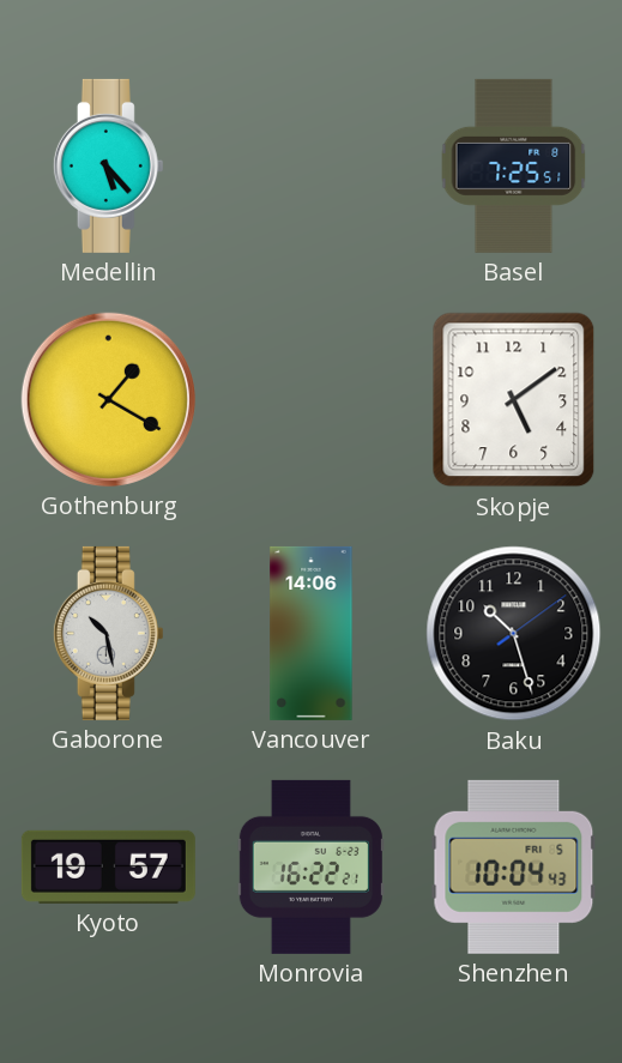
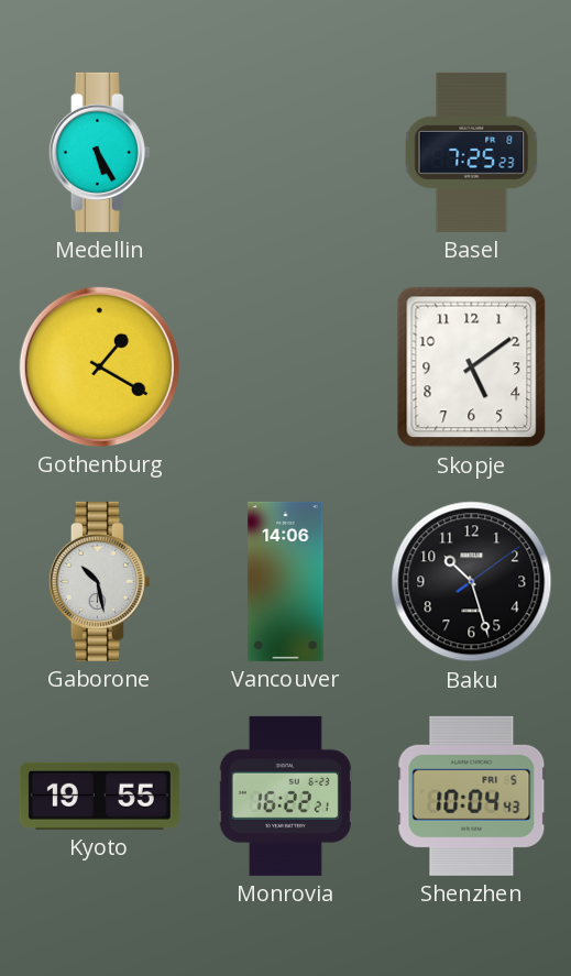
Medellin: 5:23 -> 5:25
Basel: 7:25:51 -> 7:25:23
Kyoto: 19:57 -> 19:55
